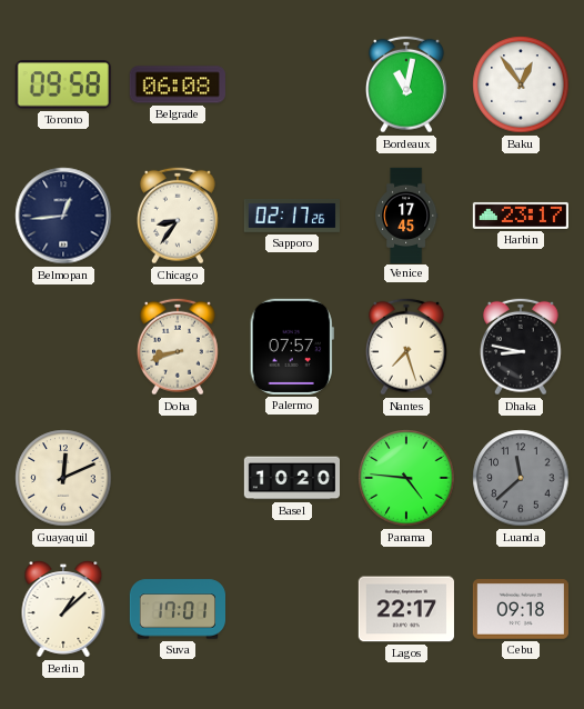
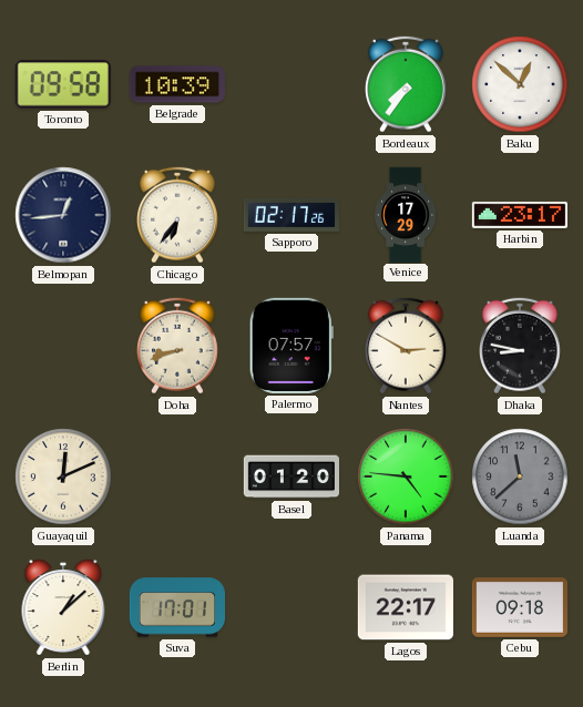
Belgrade: 06:08 -> 10:39
Bordeaux: 11:02 -> 7:36
Baku: 12:54 -> 12:52
Chicago: 8:36 -> 6:36
Venice: 17:45 -> 17:29
Nantes: 7:27 -> 2:50
Basel: 10:20 -> 01:20
